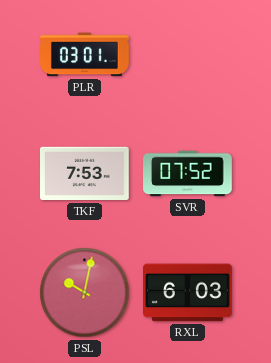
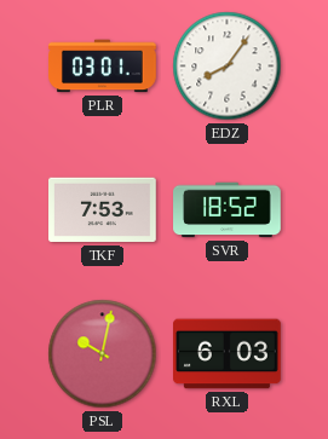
EDZ: none -> 8:06
SVR: 07:52 -> 18:52
